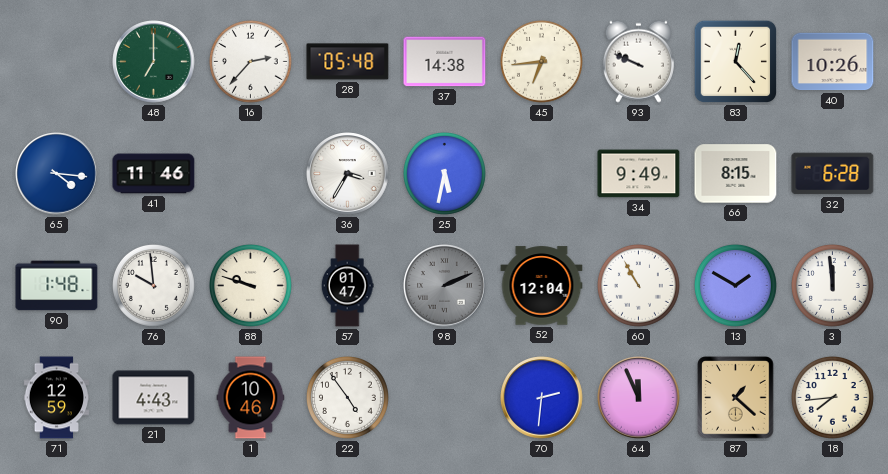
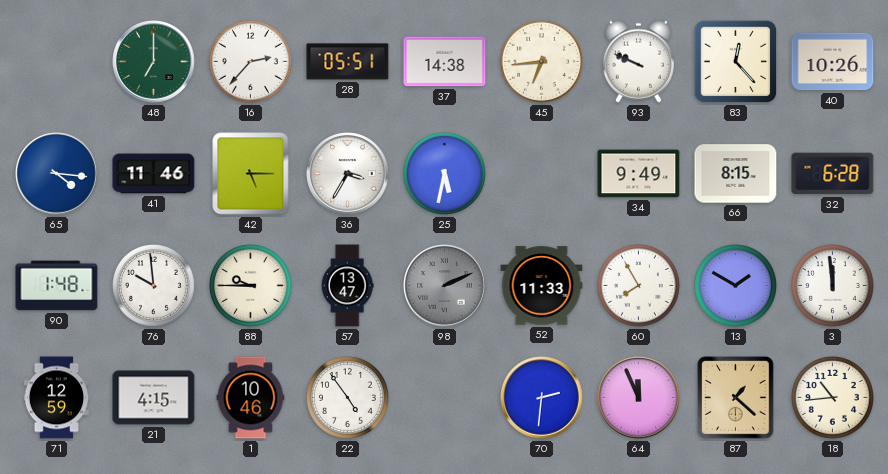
28: 05:48 -> 05:51
42: none -> 5:15
88: 9:48 -> 9:45
57: 01:47 -> 13:47
52: 12:04 -> 11:33
60: 10:55 -> 7:55
21: 4:43 -> 4:15
18: 7:44 -> 10:44
